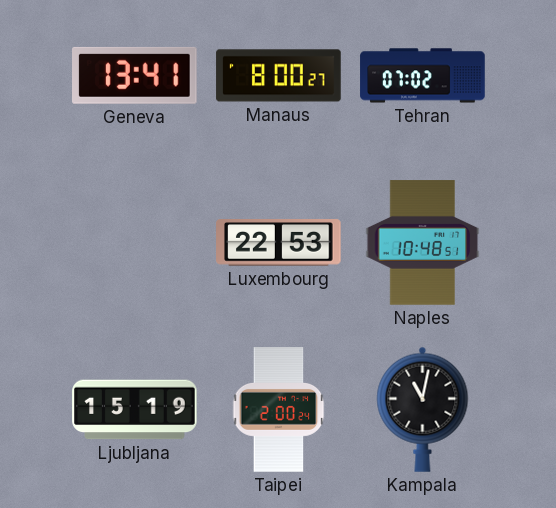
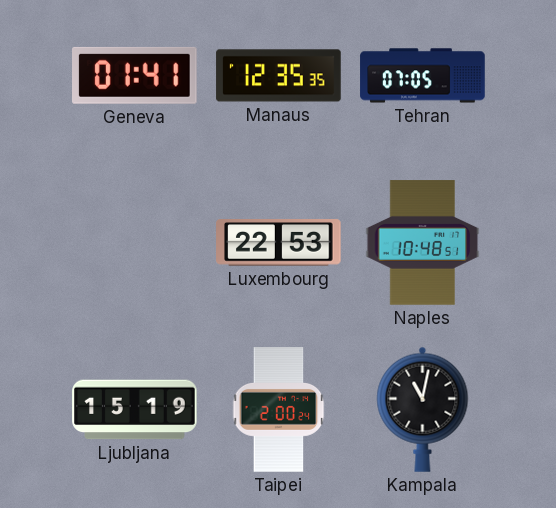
Geneva: 13:41 -> 01:41
Manaus: 8:00 -> 12:35
Tehran: 07:02 -> 07:05
